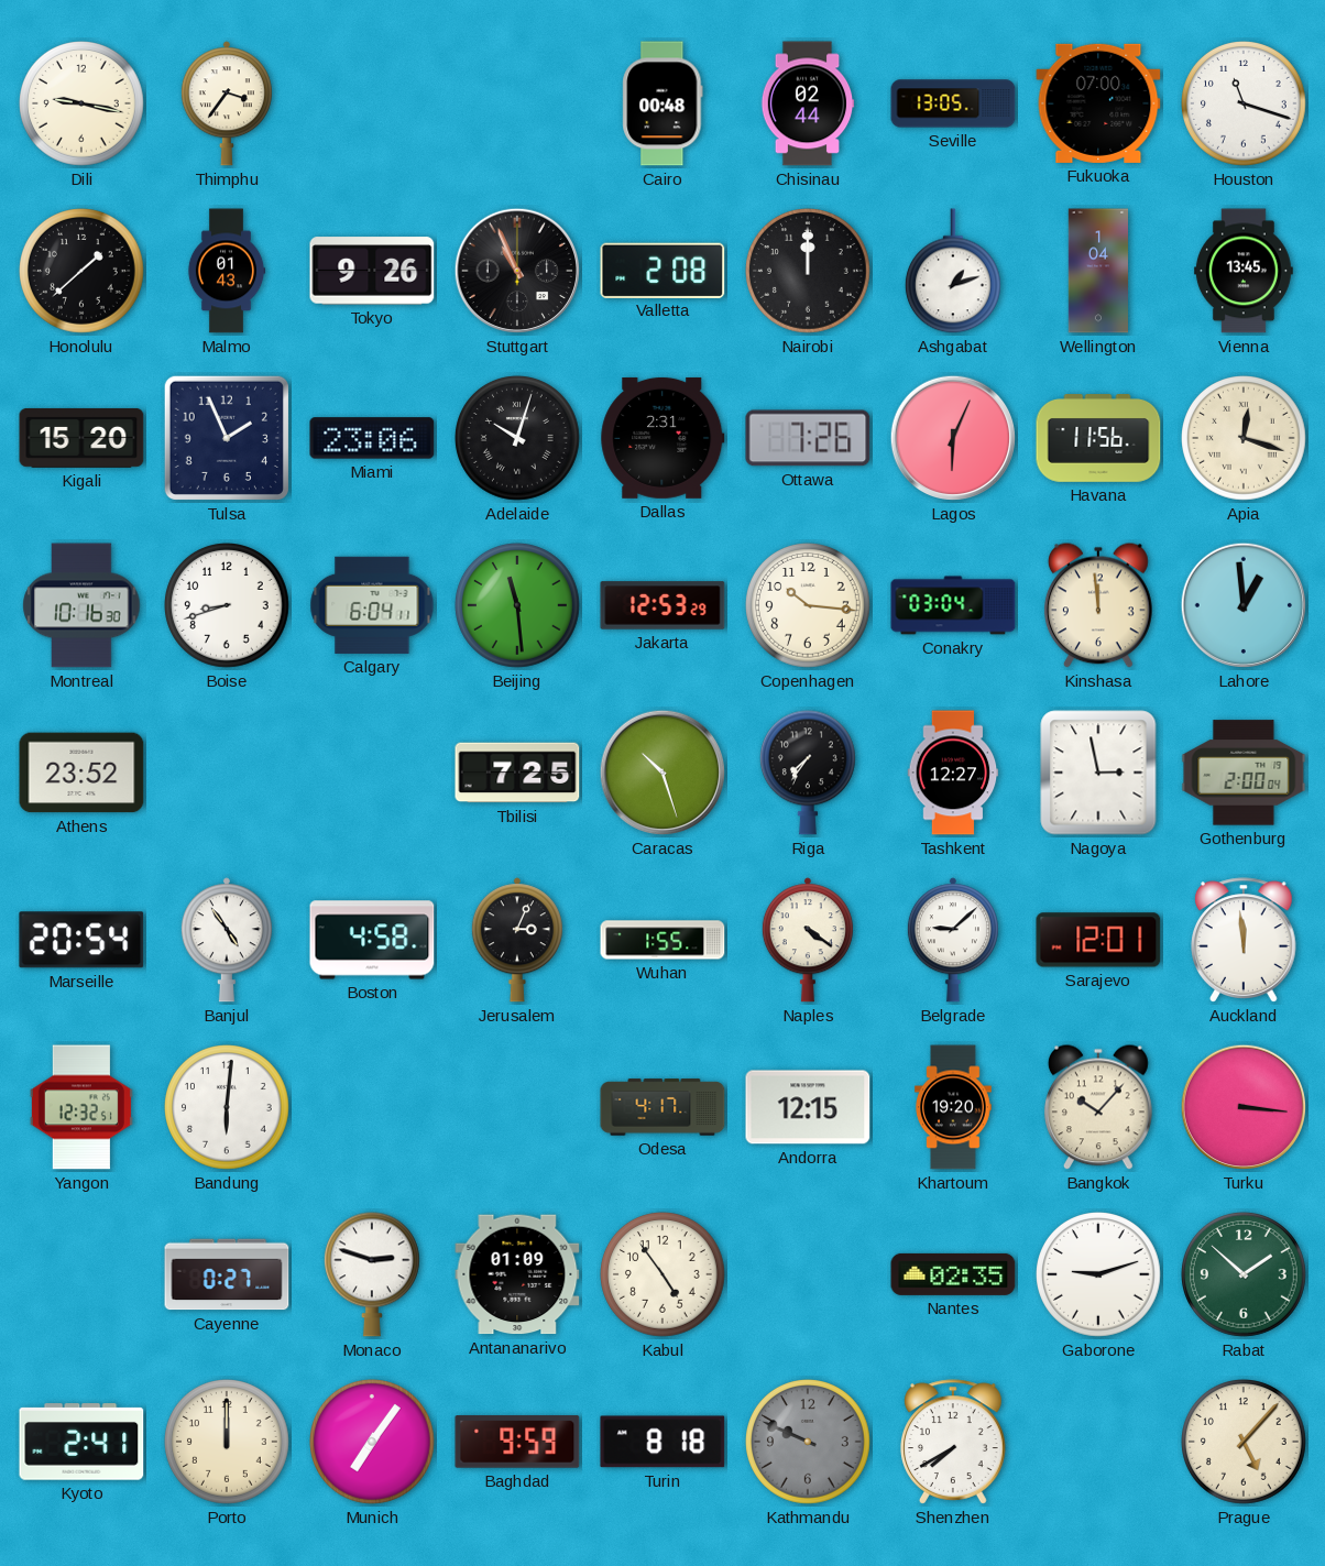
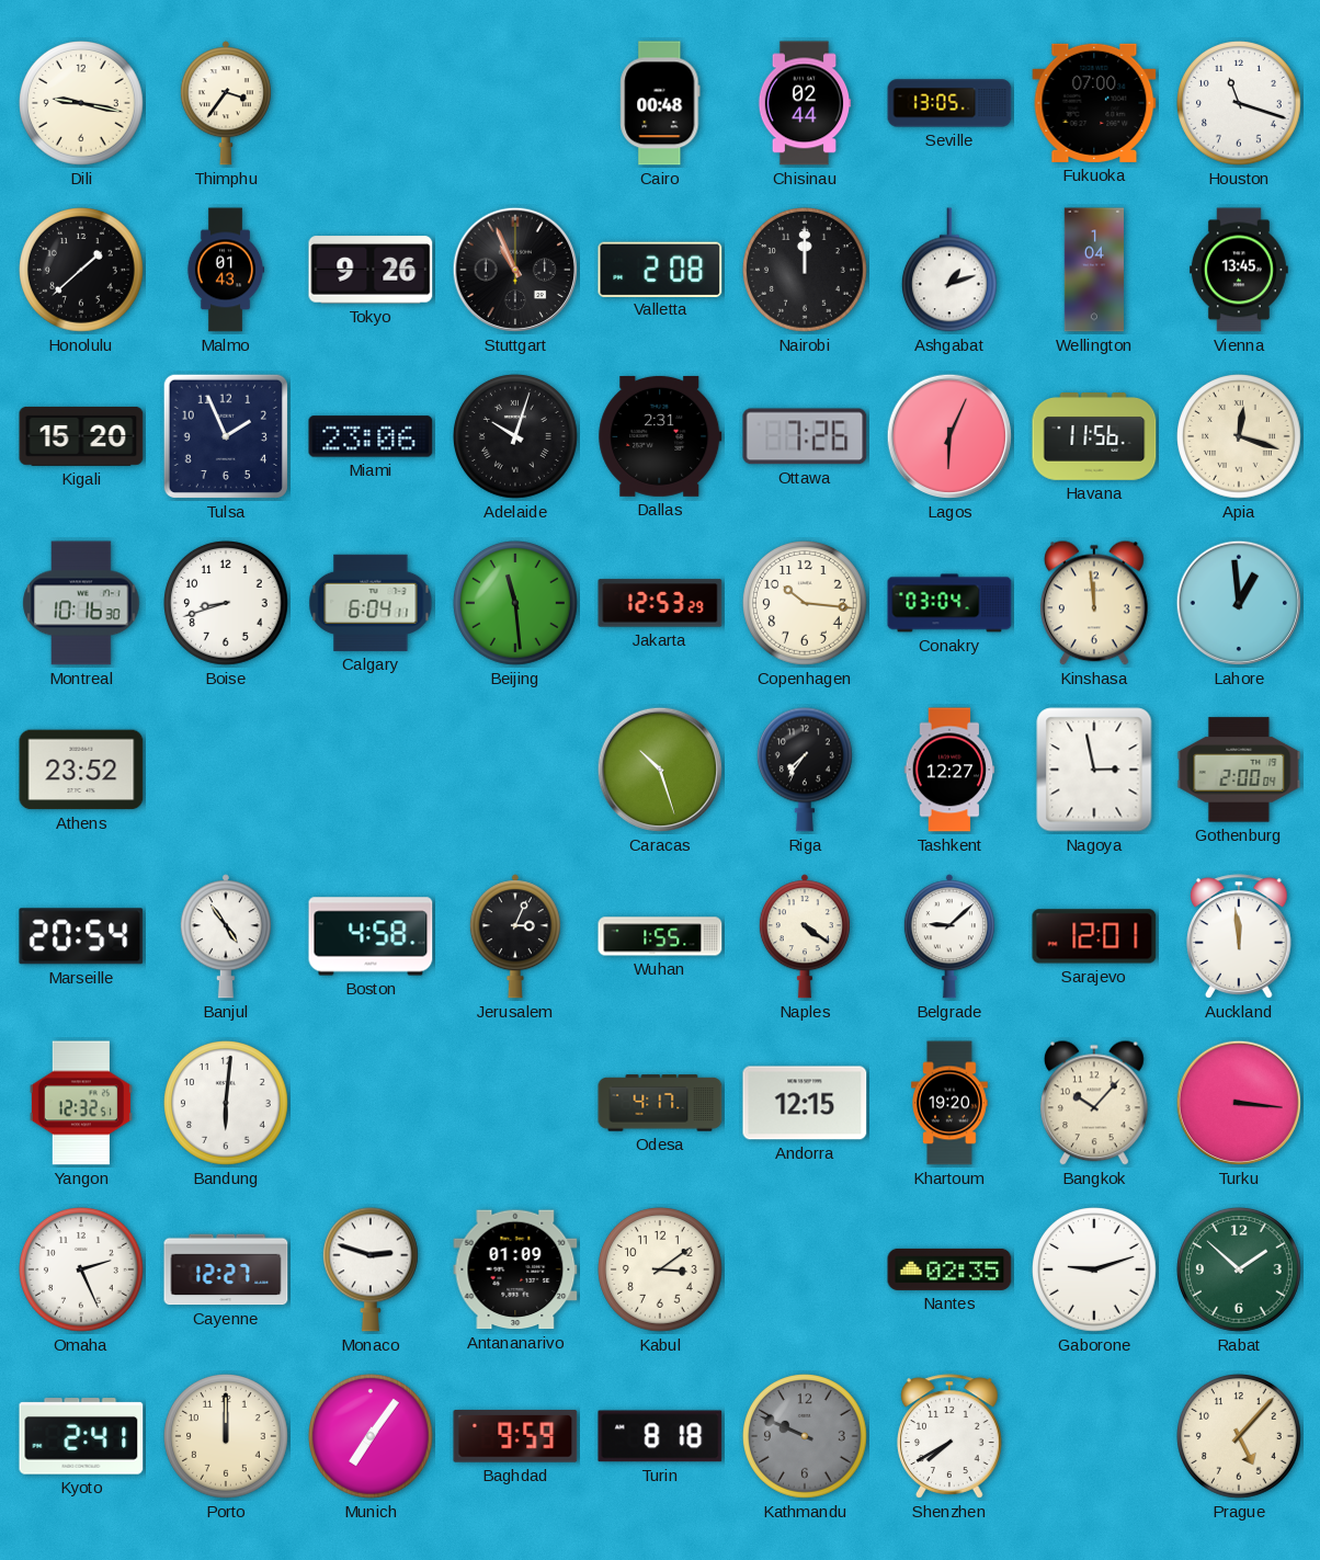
Tbilisi: 7:25 -> none
Omaha: none -> 2:26
Cayenne: 0:27 -> 12:27
Kabul: 4:54 -> 3:09
